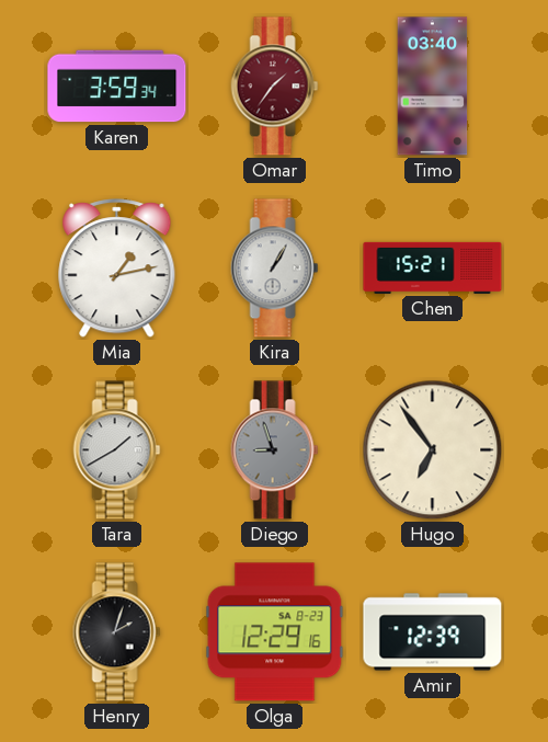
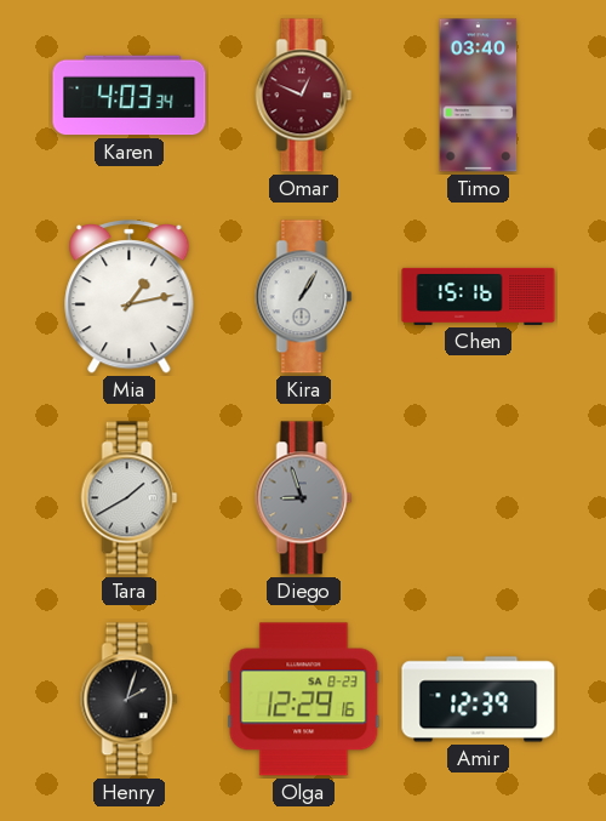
Karen: 3:59 -> 4:03
Omar: 1:36 -> 12:49
Chen: 15:21 -> 15:16
Hugo: 6:54 -> none
